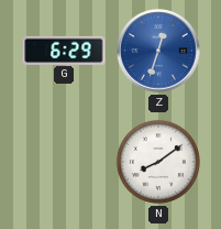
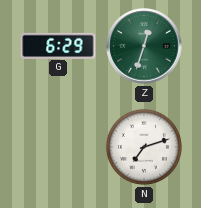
Z dial: blue -> green
N: 8:09 -> 7:12
